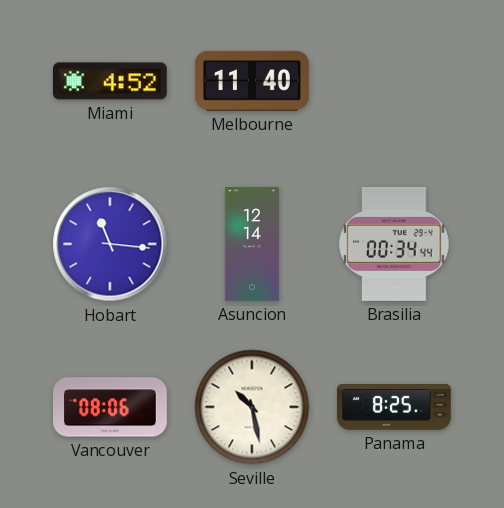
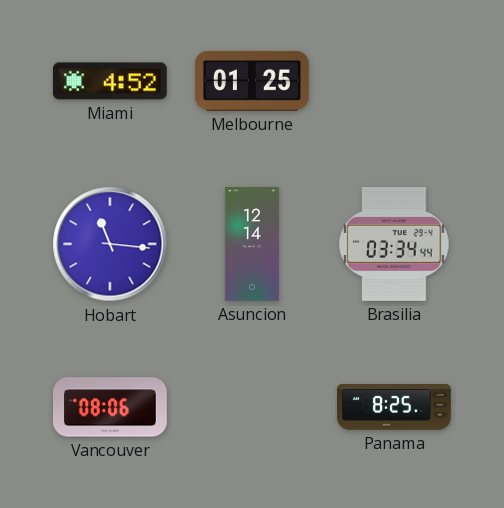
Melbourne: 11:40 -> 01:25
Brasilia: 00:34 -> 03:34
Seville: 10:28 -> none
